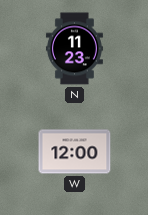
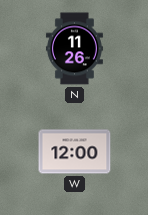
N: 11:23 -> 11:26
